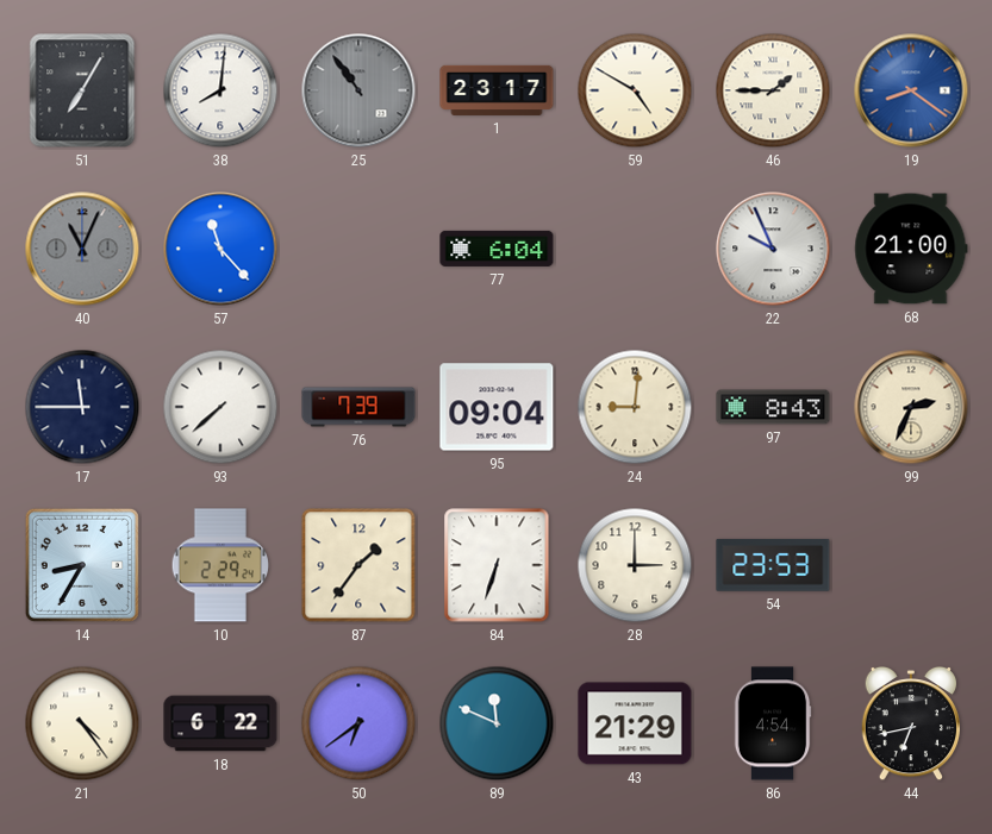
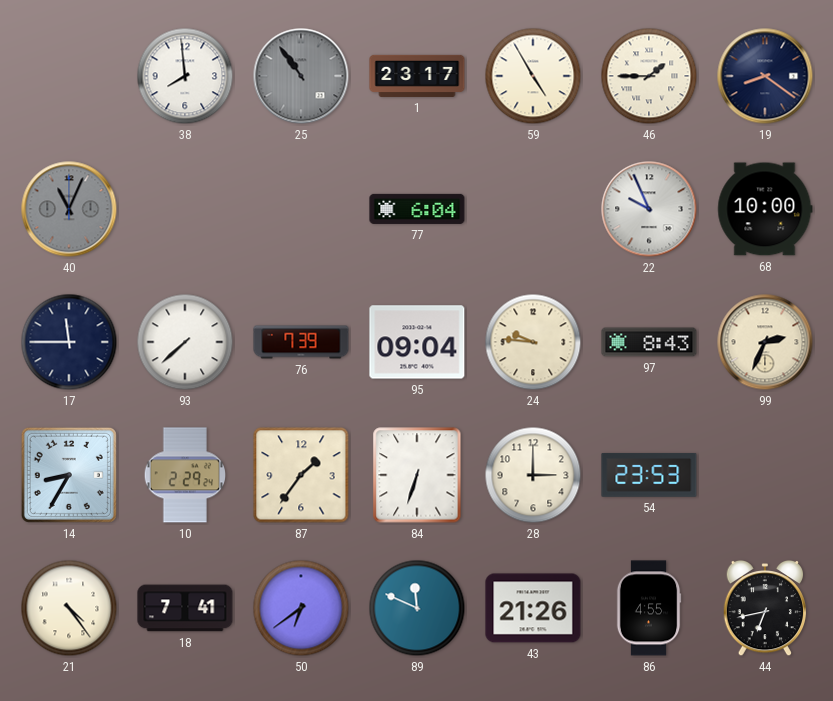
51: 7:05 -> none
38: 8:01 -> 7:59
59: 4:50 -> 4:55
19 dial: blue -> navy
57: 11:23 -> none
68: 21:00 -> 10:00
24: 9:01 -> 9:46
18: 6:22 -> 7:41
43: 21:29 -> 21:26
86: 4:54 -> 4:55
